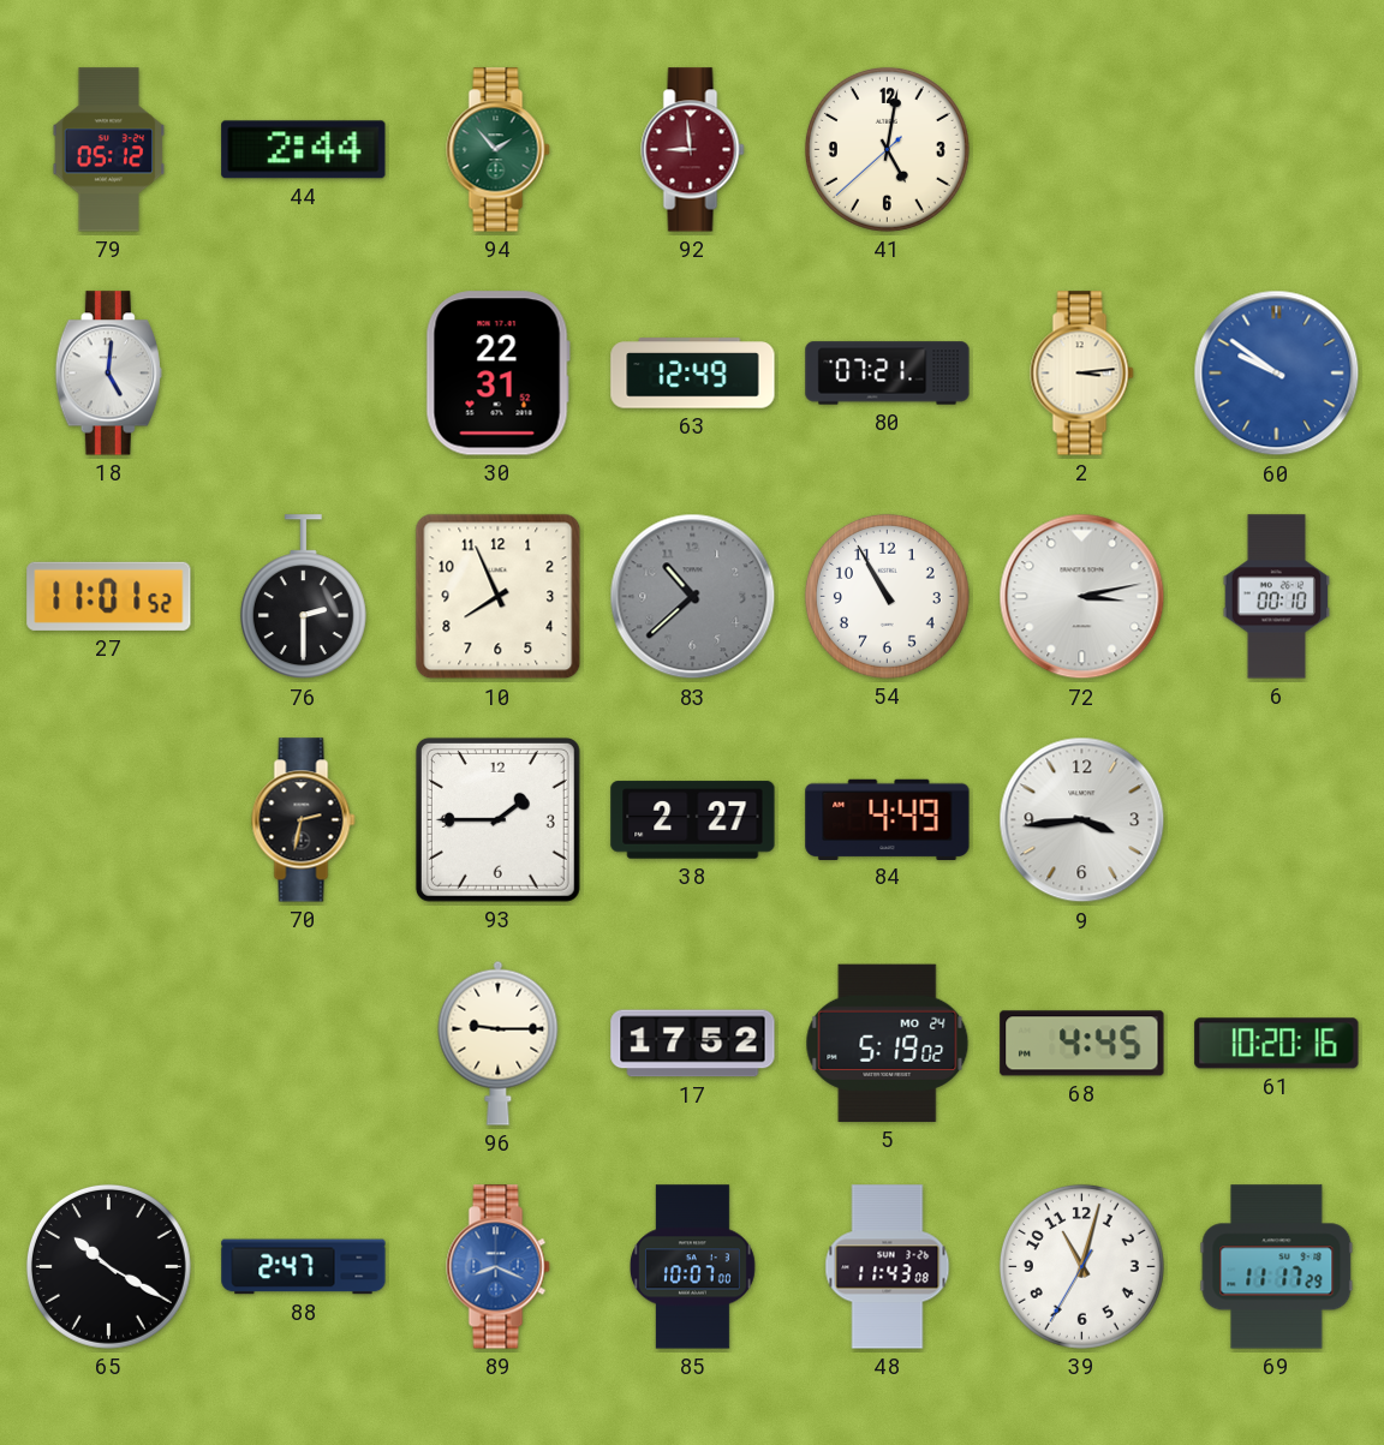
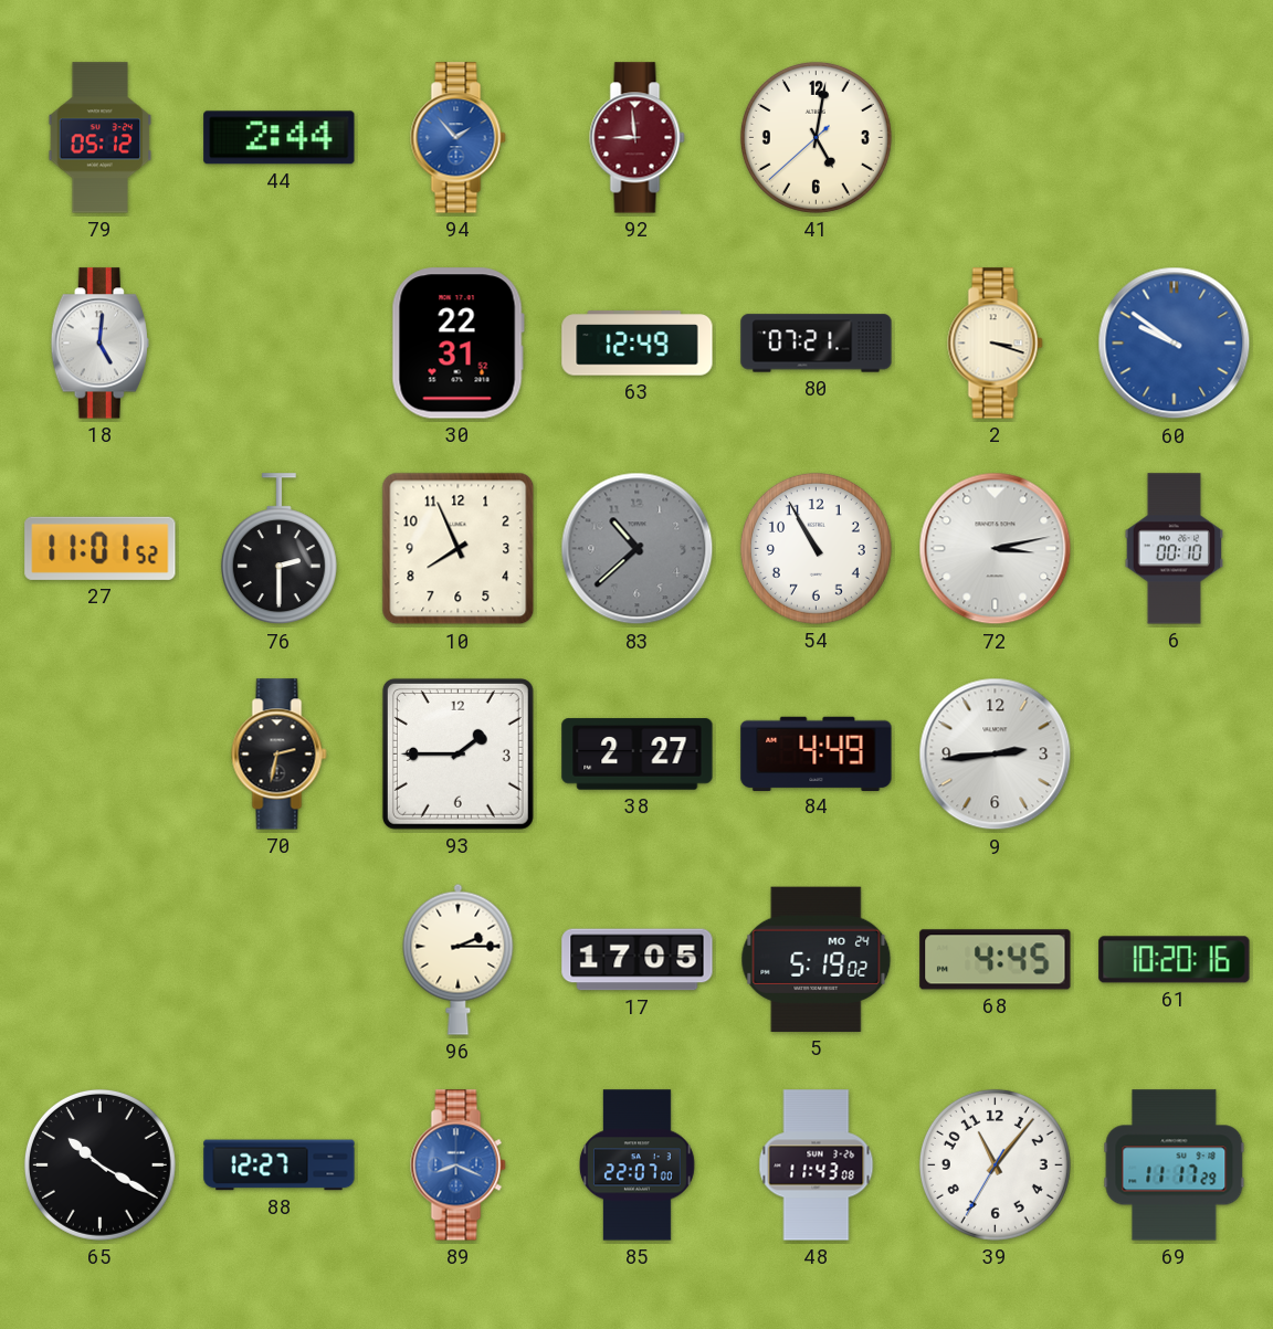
94 dial: green -> blue
2: 3:14 -> 3:18
9: 3:44 -> 2:44
96: 9:15 -> 2:15
17: 17:52 -> 17:05
88: 2:47 -> 12:27
85: 10:07 -> 22:07
39: 11:02 -> 11:06
